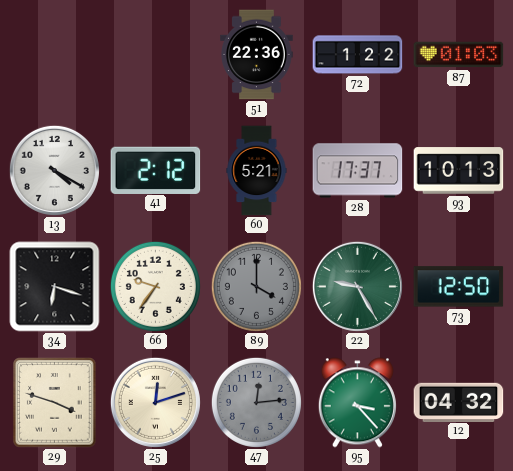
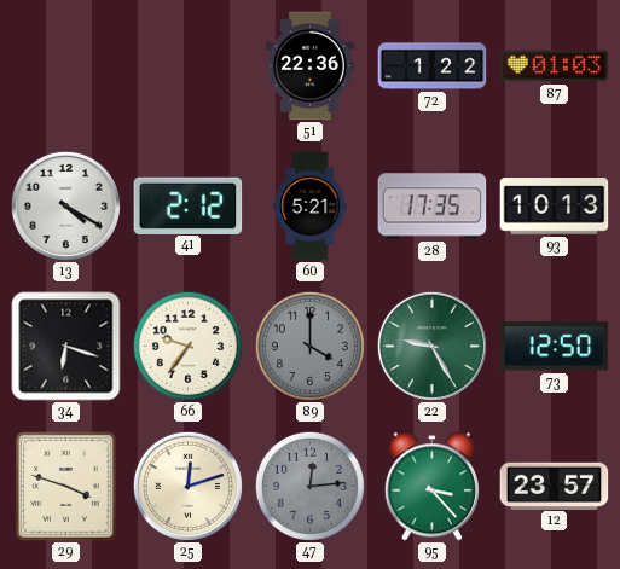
28: 17:37 -> 17:35
12: 04:32 -> 23:57
